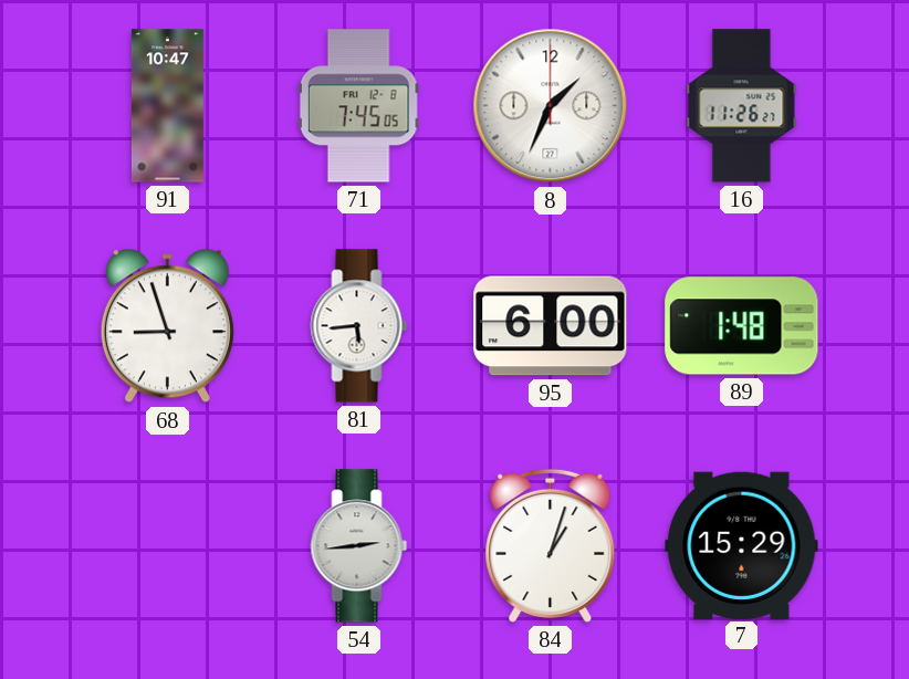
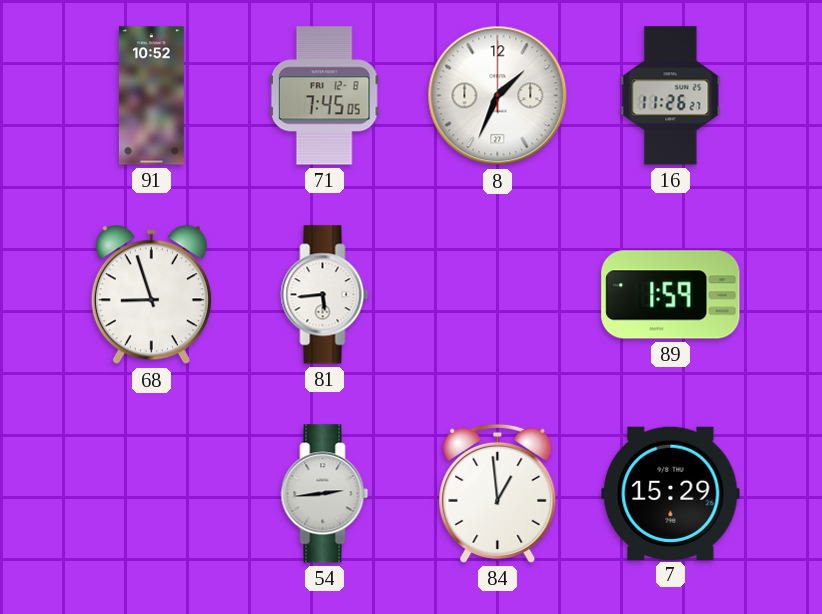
91: 10:47 -> 10:52
95: 6:00 -> none
89: 1:48 -> 1:59
84: 1:03 -> 12:59
